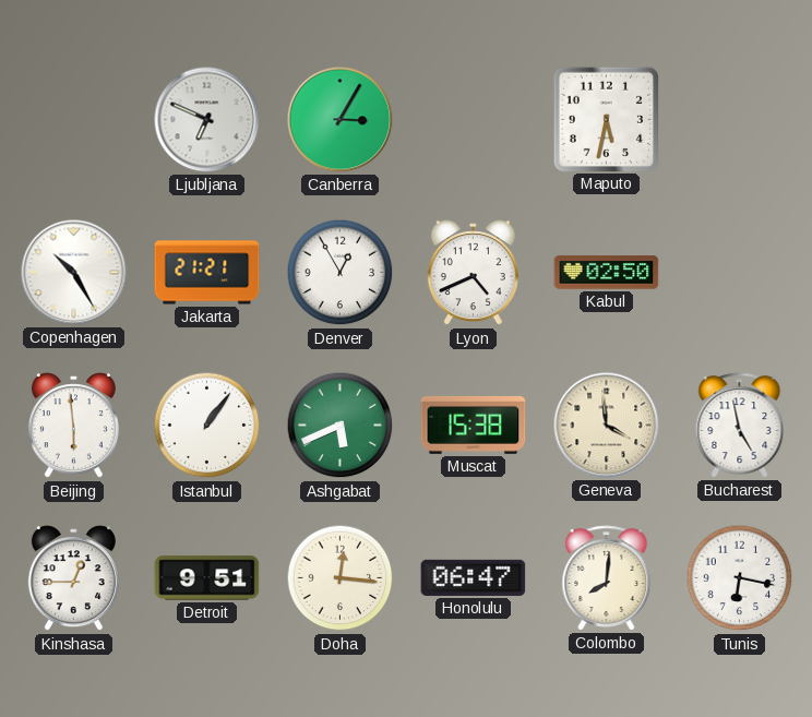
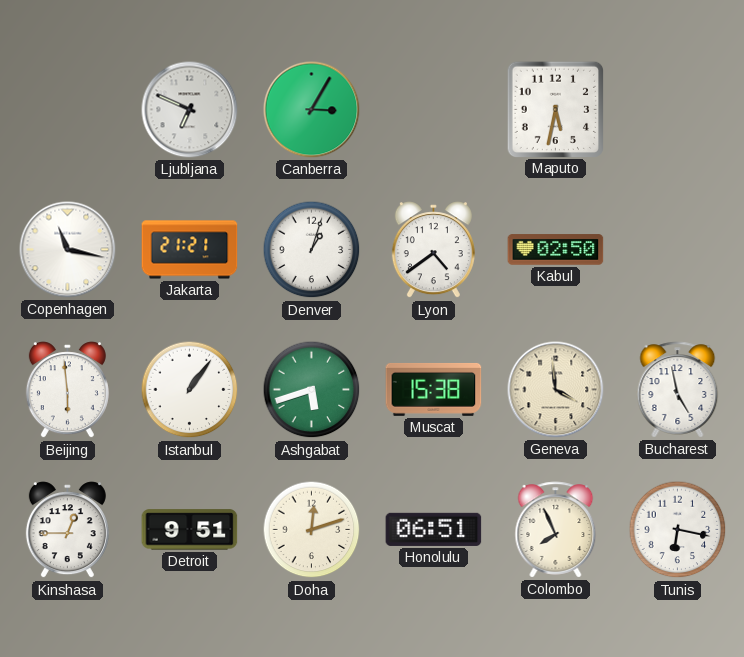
Copenhagen: 10:25 -> 11:17
Denver: 12:55 -> 1:03
Lyon: 4:41 -> 4:39
Ashgabat: 5:41 -> 5:42
Doha: 12:16 -> 12:12
Honolulu: 06:47 -> 06:51
Colombo: 8:01 -> 7:56
